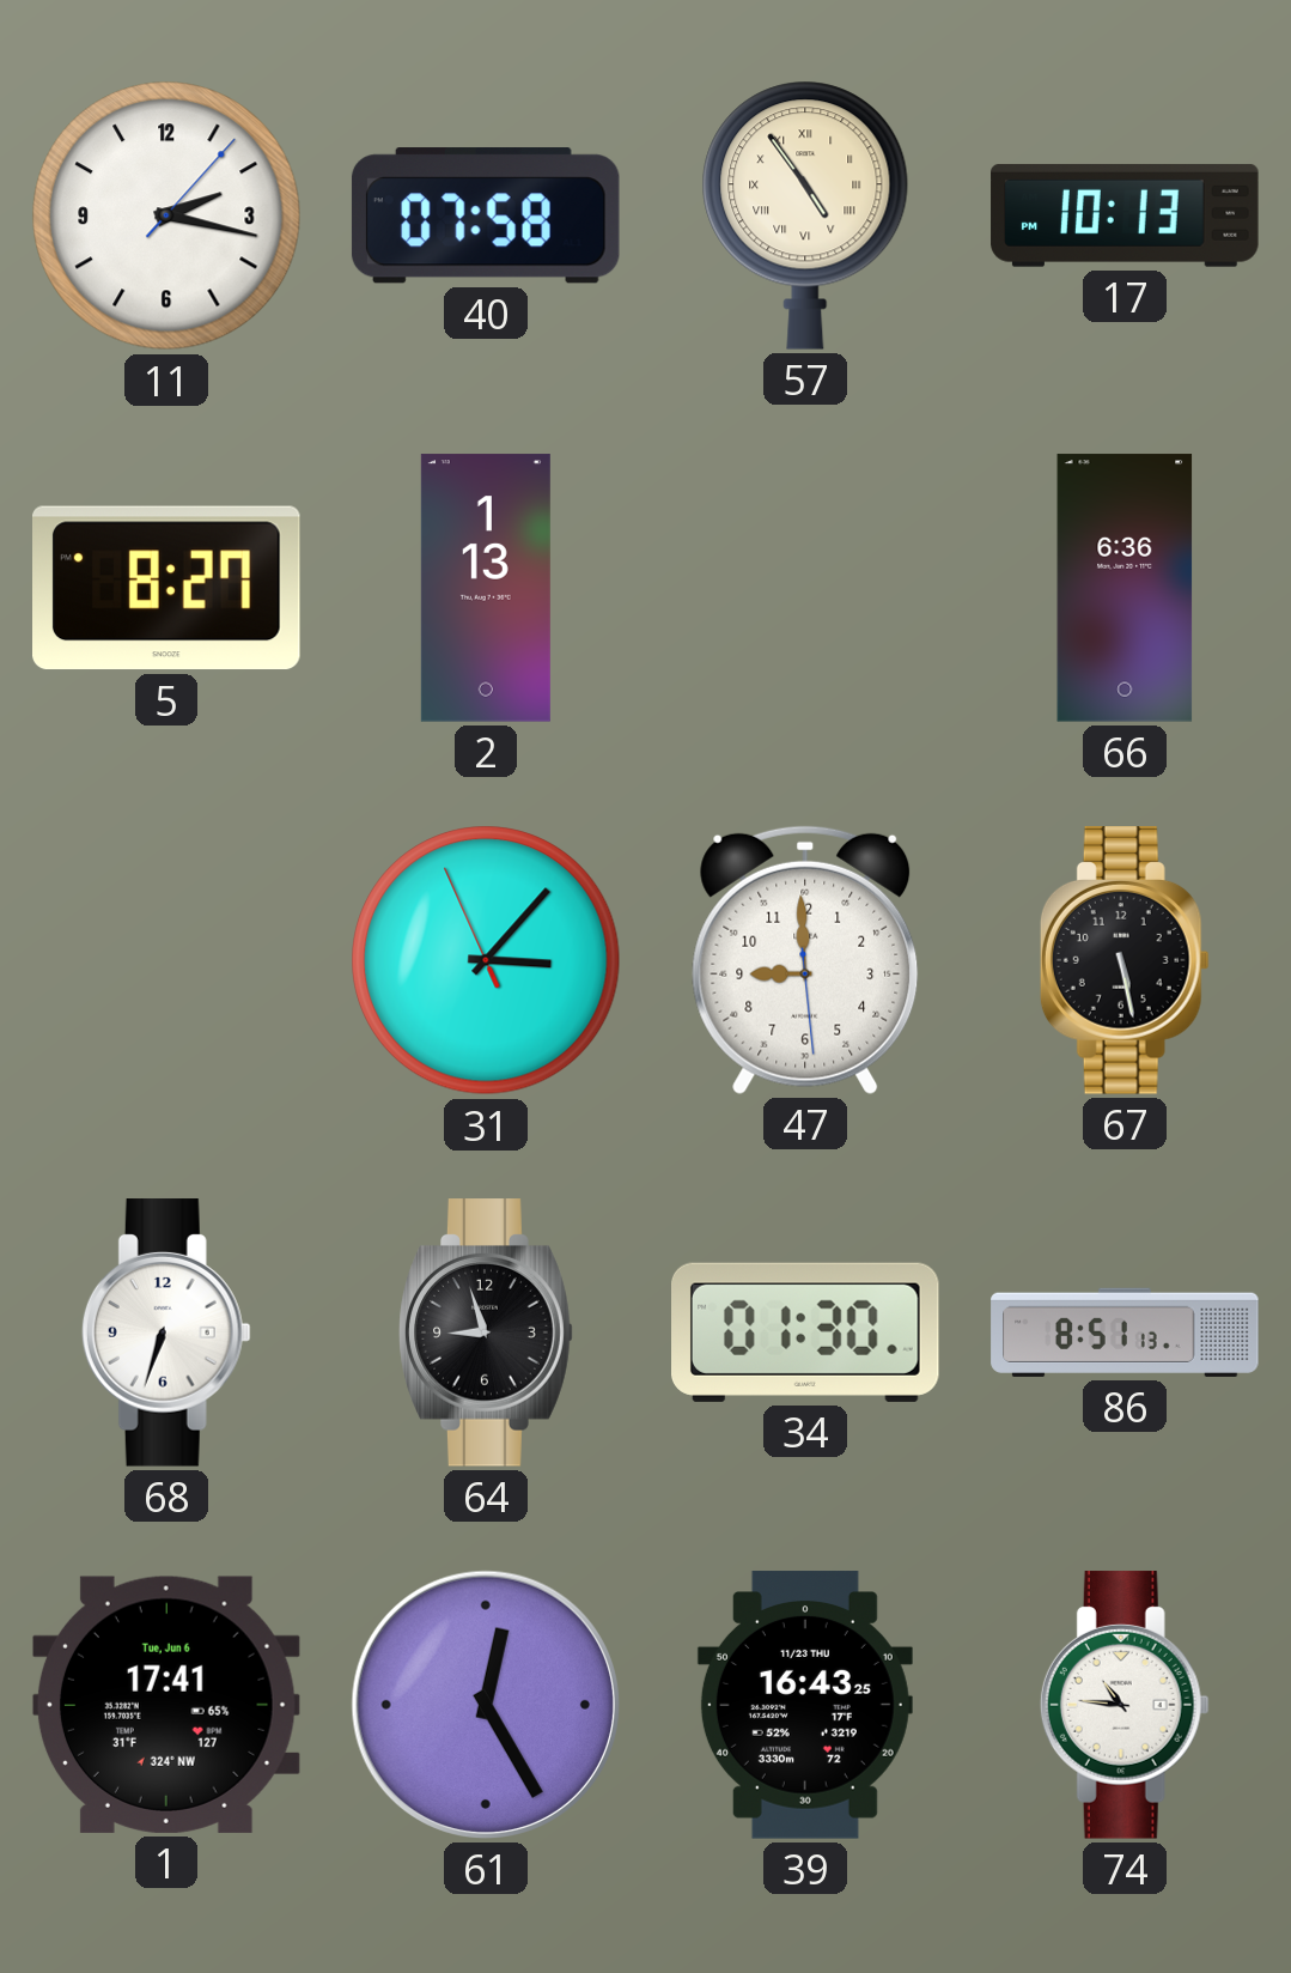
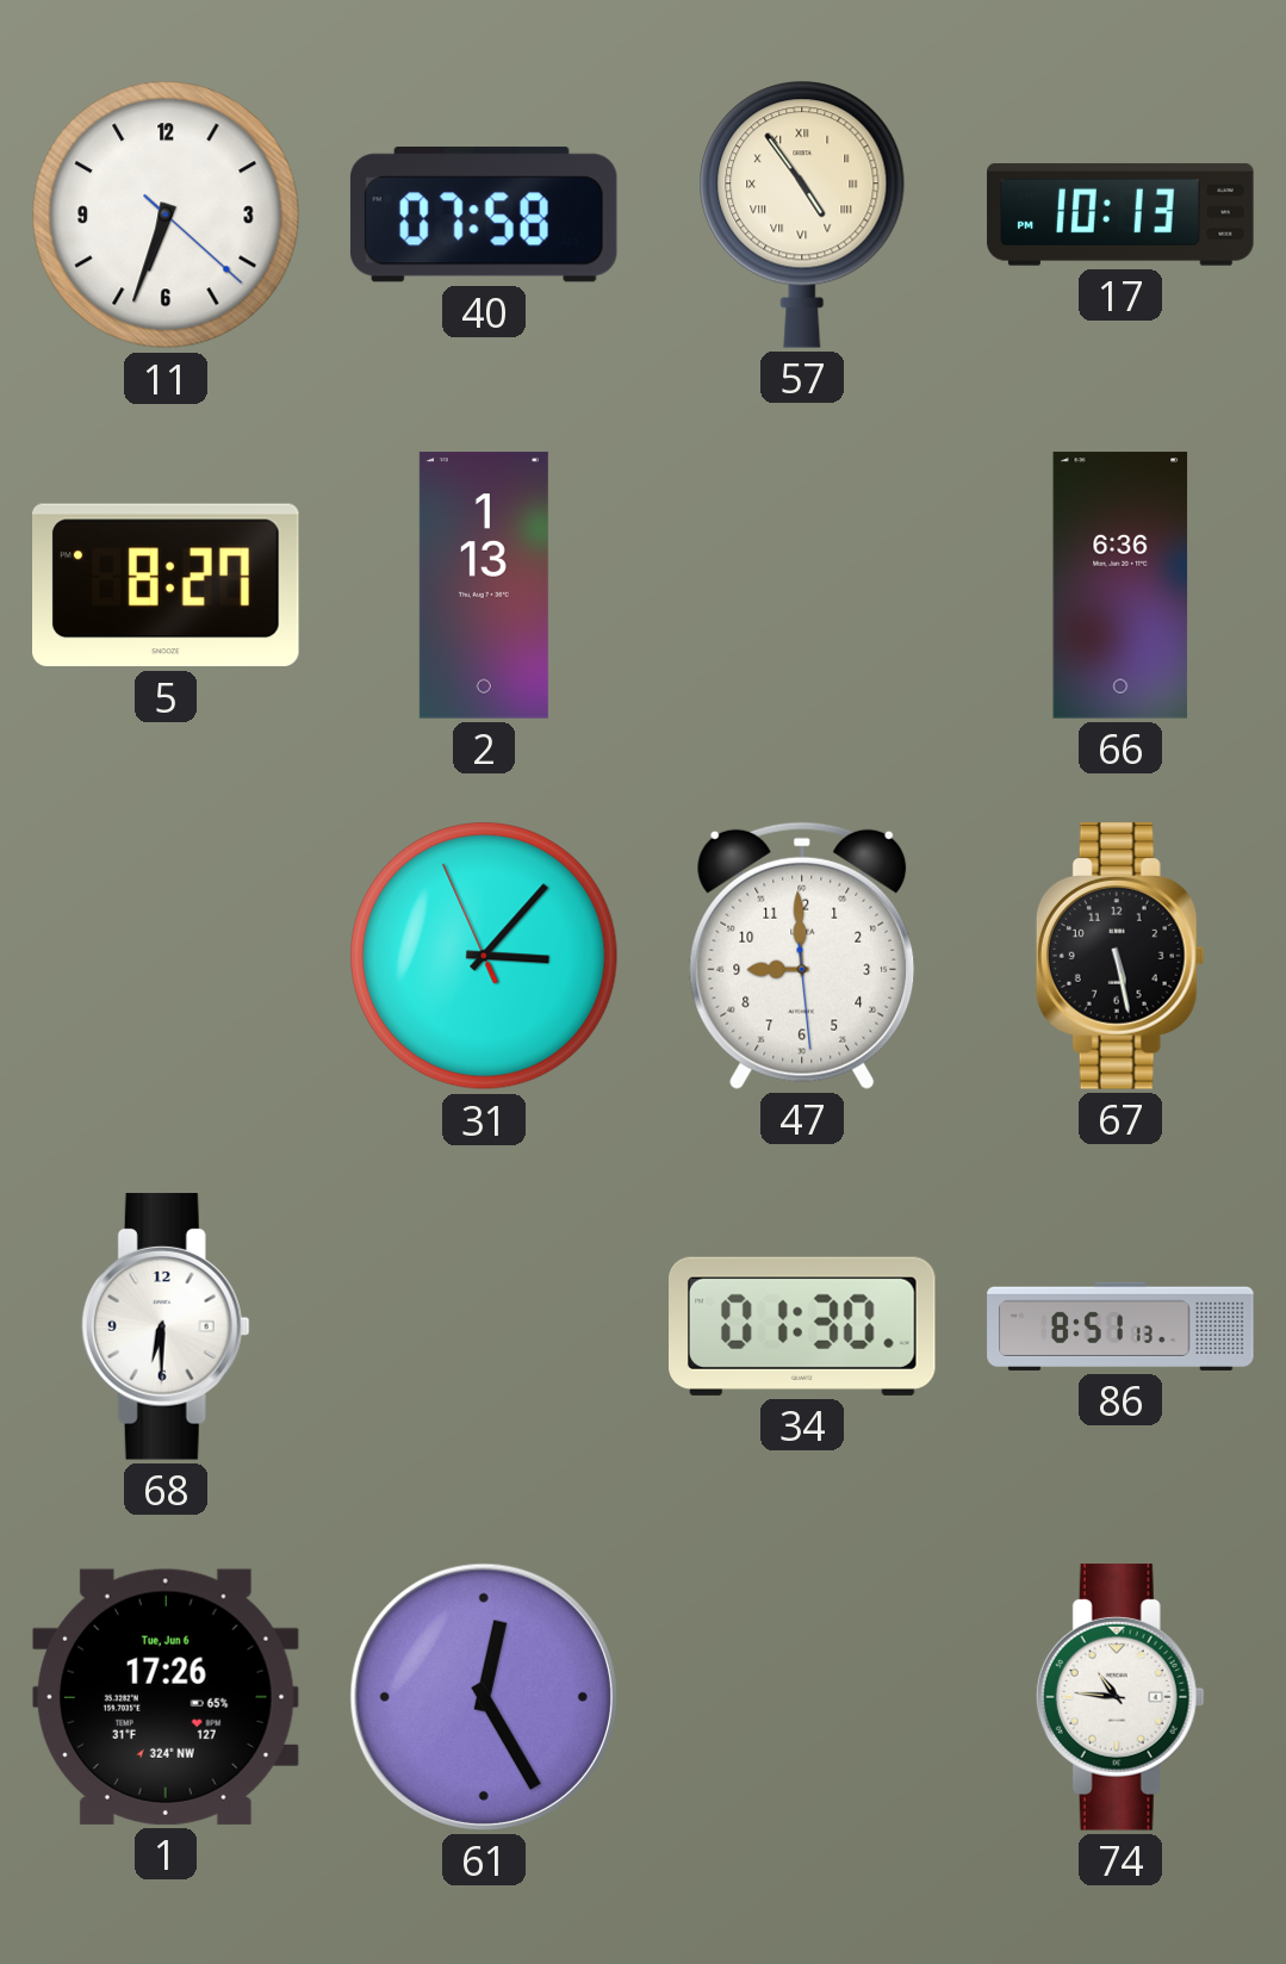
11: 2:17 -> 6:33
68: 6:33 -> 6:30
64: 8:57 -> none
1: 17:41 -> 17:26
39: 16:43 -> none
